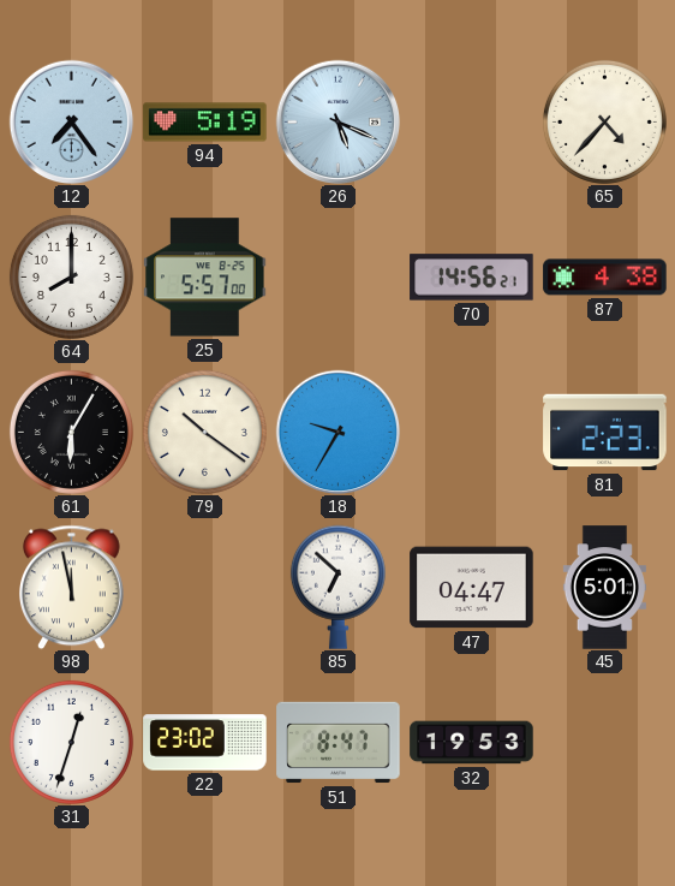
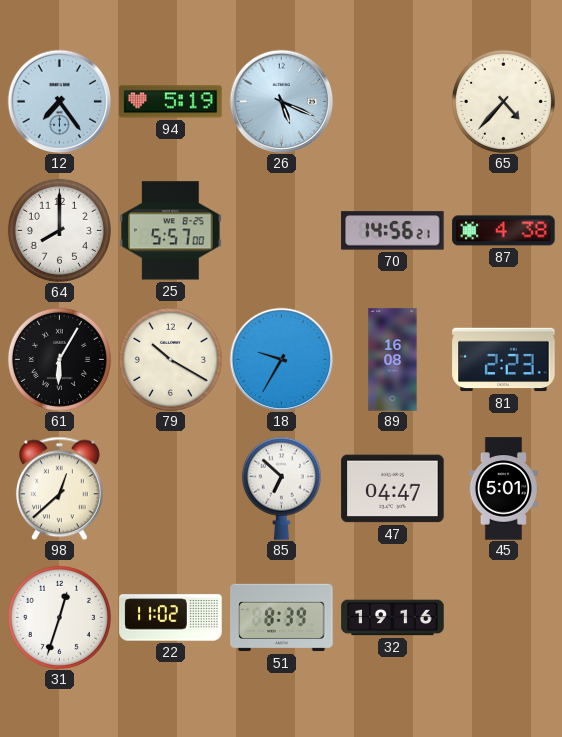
79: 10:21 -> 10:20
89: none -> 16:08
98: 11:58 -> 12:38
22: 23:02 -> 11:02
51: 8:47 -> 8:39
32: 19:53 -> 19:16
